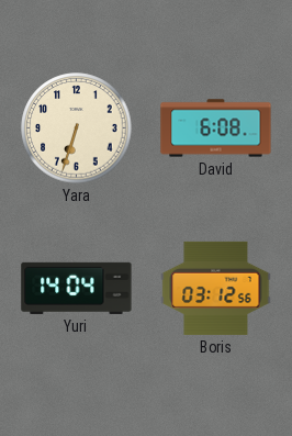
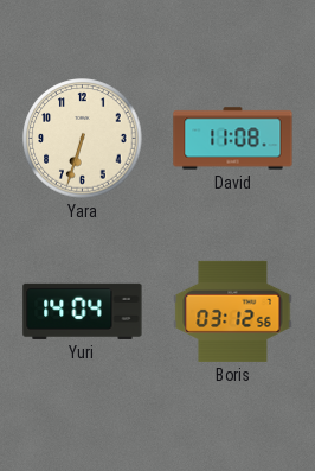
David: 6:08 -> 11:08
